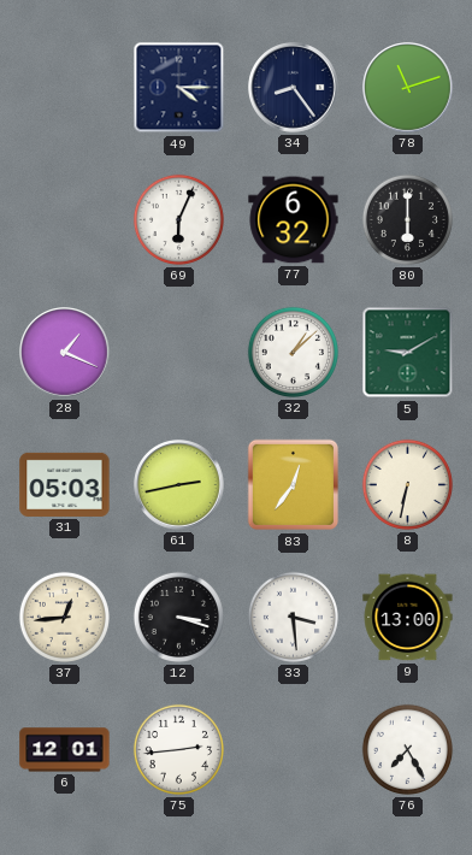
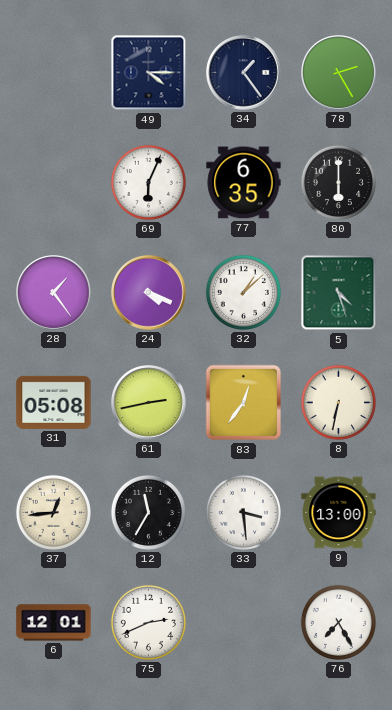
34: 8:24 -> 1:24
78: 11:12 -> 2:25
77: 6:32 -> 6:35
28: 1:19 -> 1:24
24: none -> 4:19
5: 9:10 -> 4:27
31: 05:03 -> 05:08
12: 3:18 -> 11:35
75: 2:44 -> 2:41
